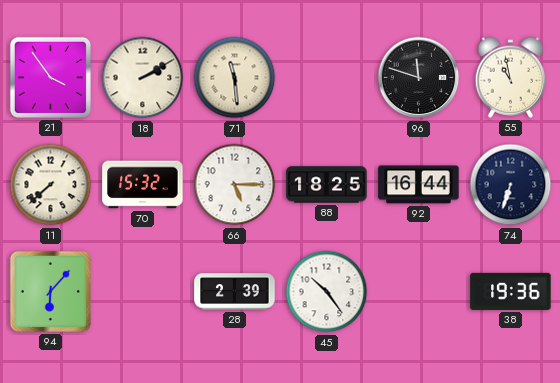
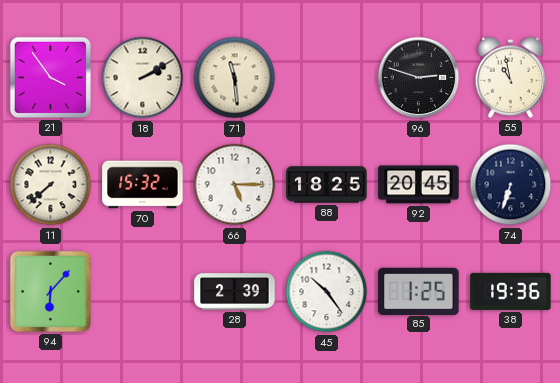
96: 11:48 -> 2:48
92: 16:44 -> 20:45
85: none -> 1:25
